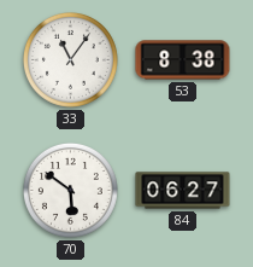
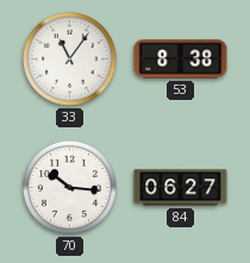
70: 5:51 -> 10:16
